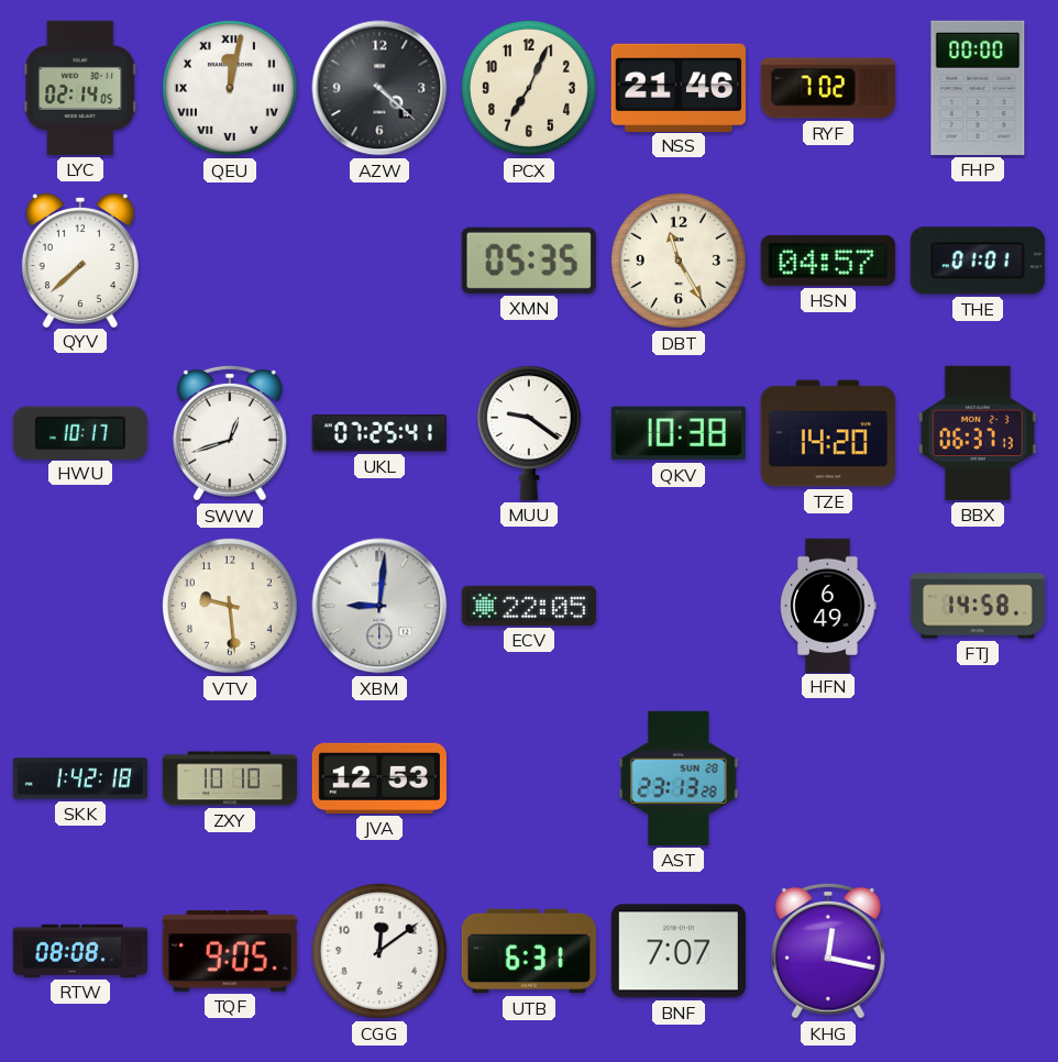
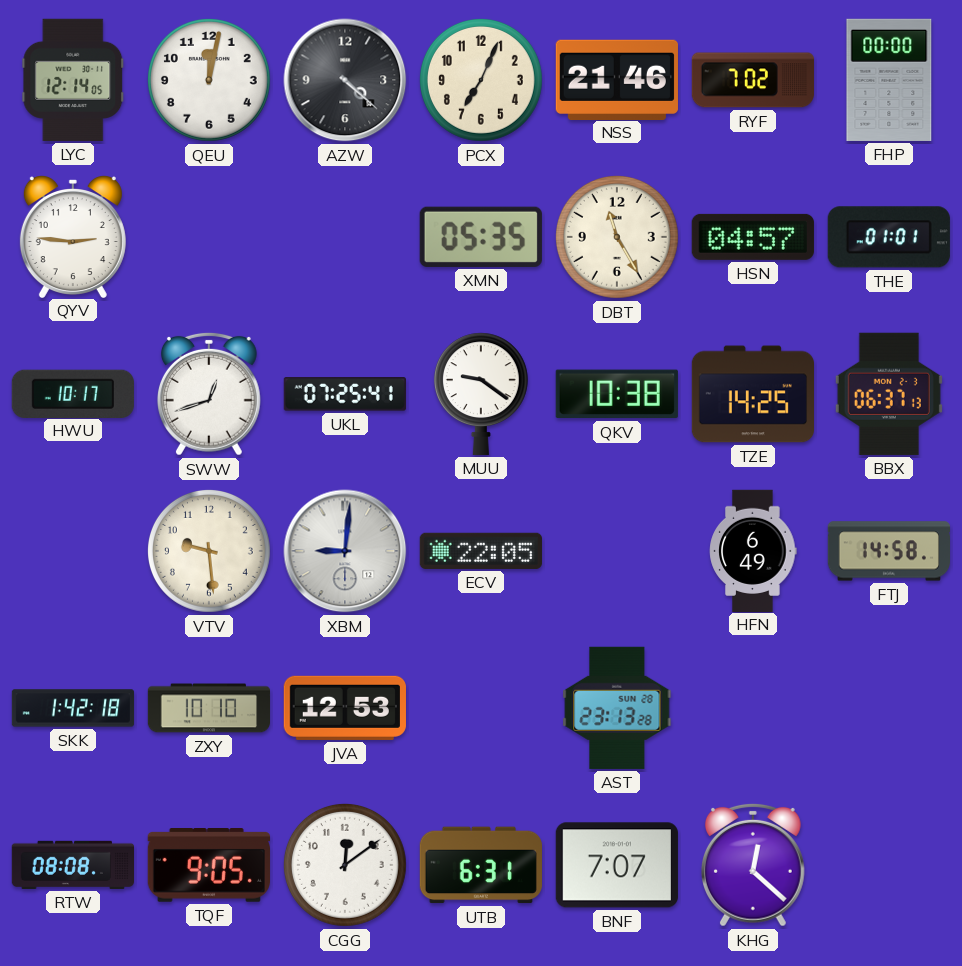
LYC: 02:14 -> 12:14
QEU numerals: Roman -> Arabic
QYV: 7:38 -> 2:46
TZE: 14:20 -> 14:25
KHG: 12:17 -> 12:22
